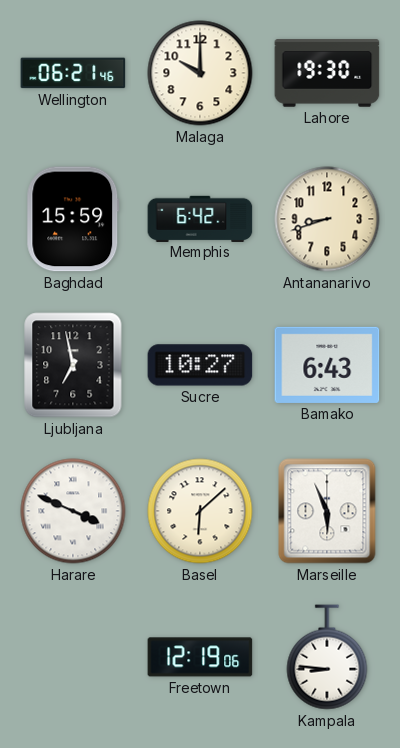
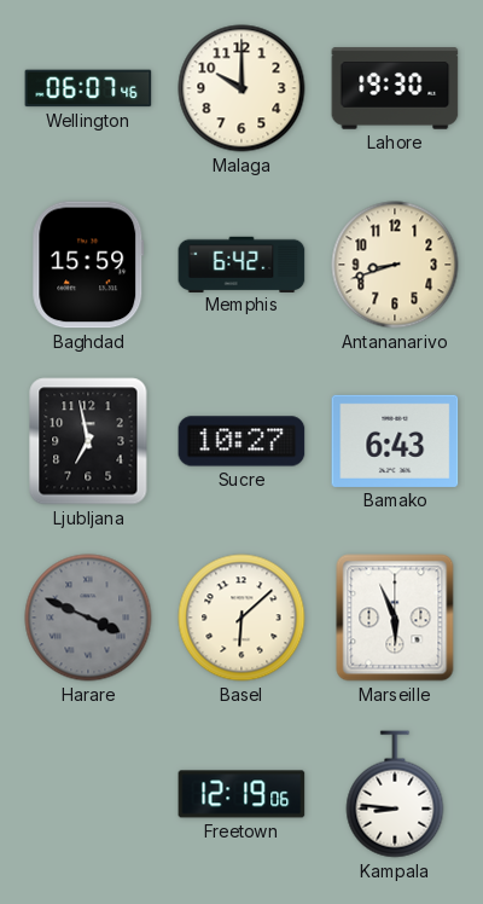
Wellington: 06:21 -> 06:07
Harare dial: white -> grey
